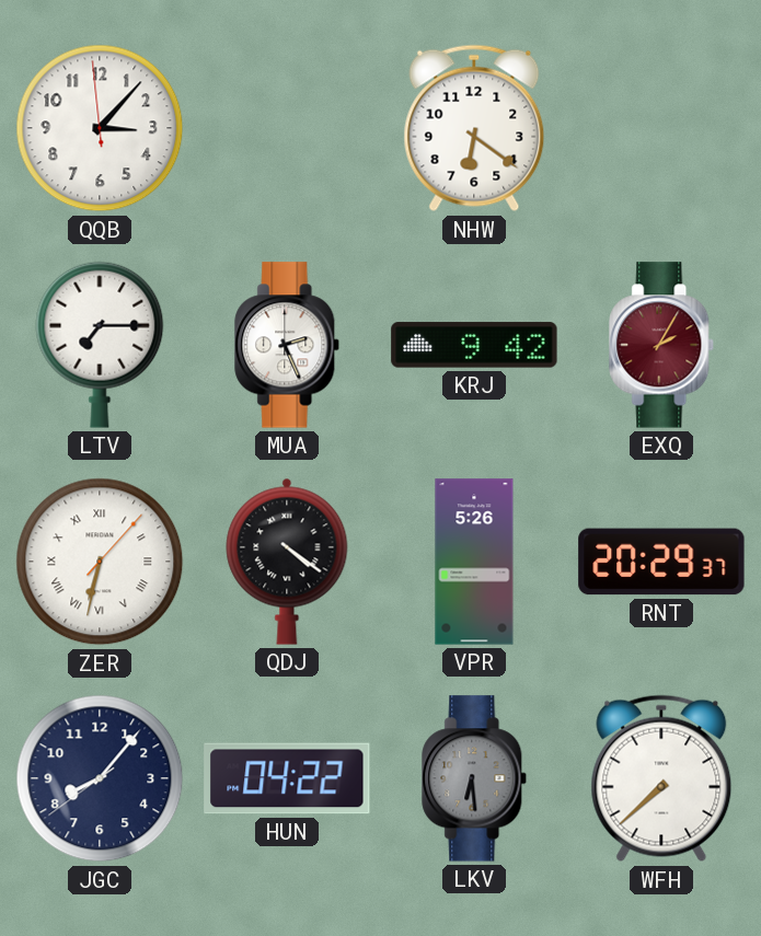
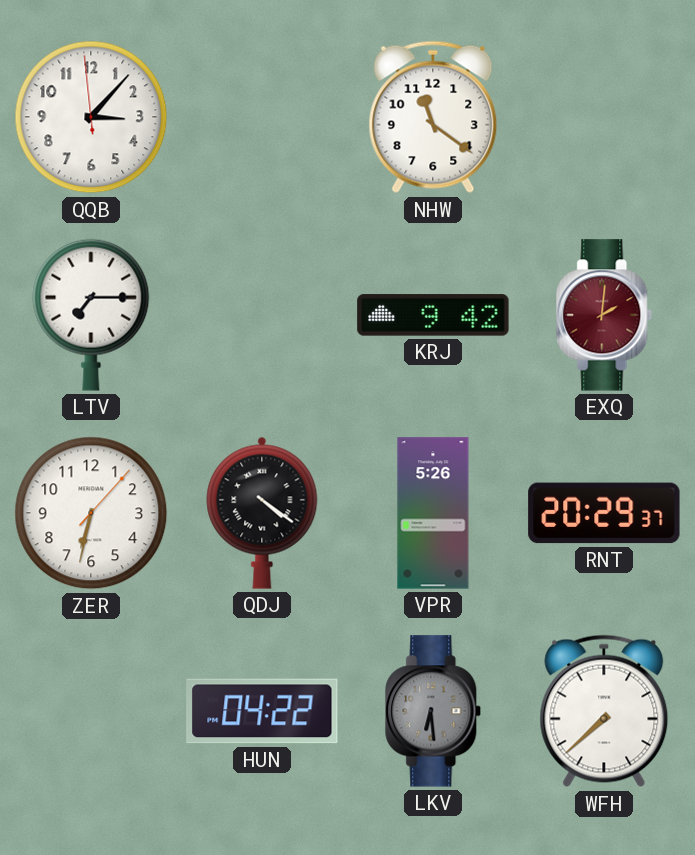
NHW: 6:21 -> 11:21
MUA: 2:26 -> none
EXQ: 2:05 -> 2:01
ZER numerals: Roman -> Arabic
JGC: 8:06 -> none
